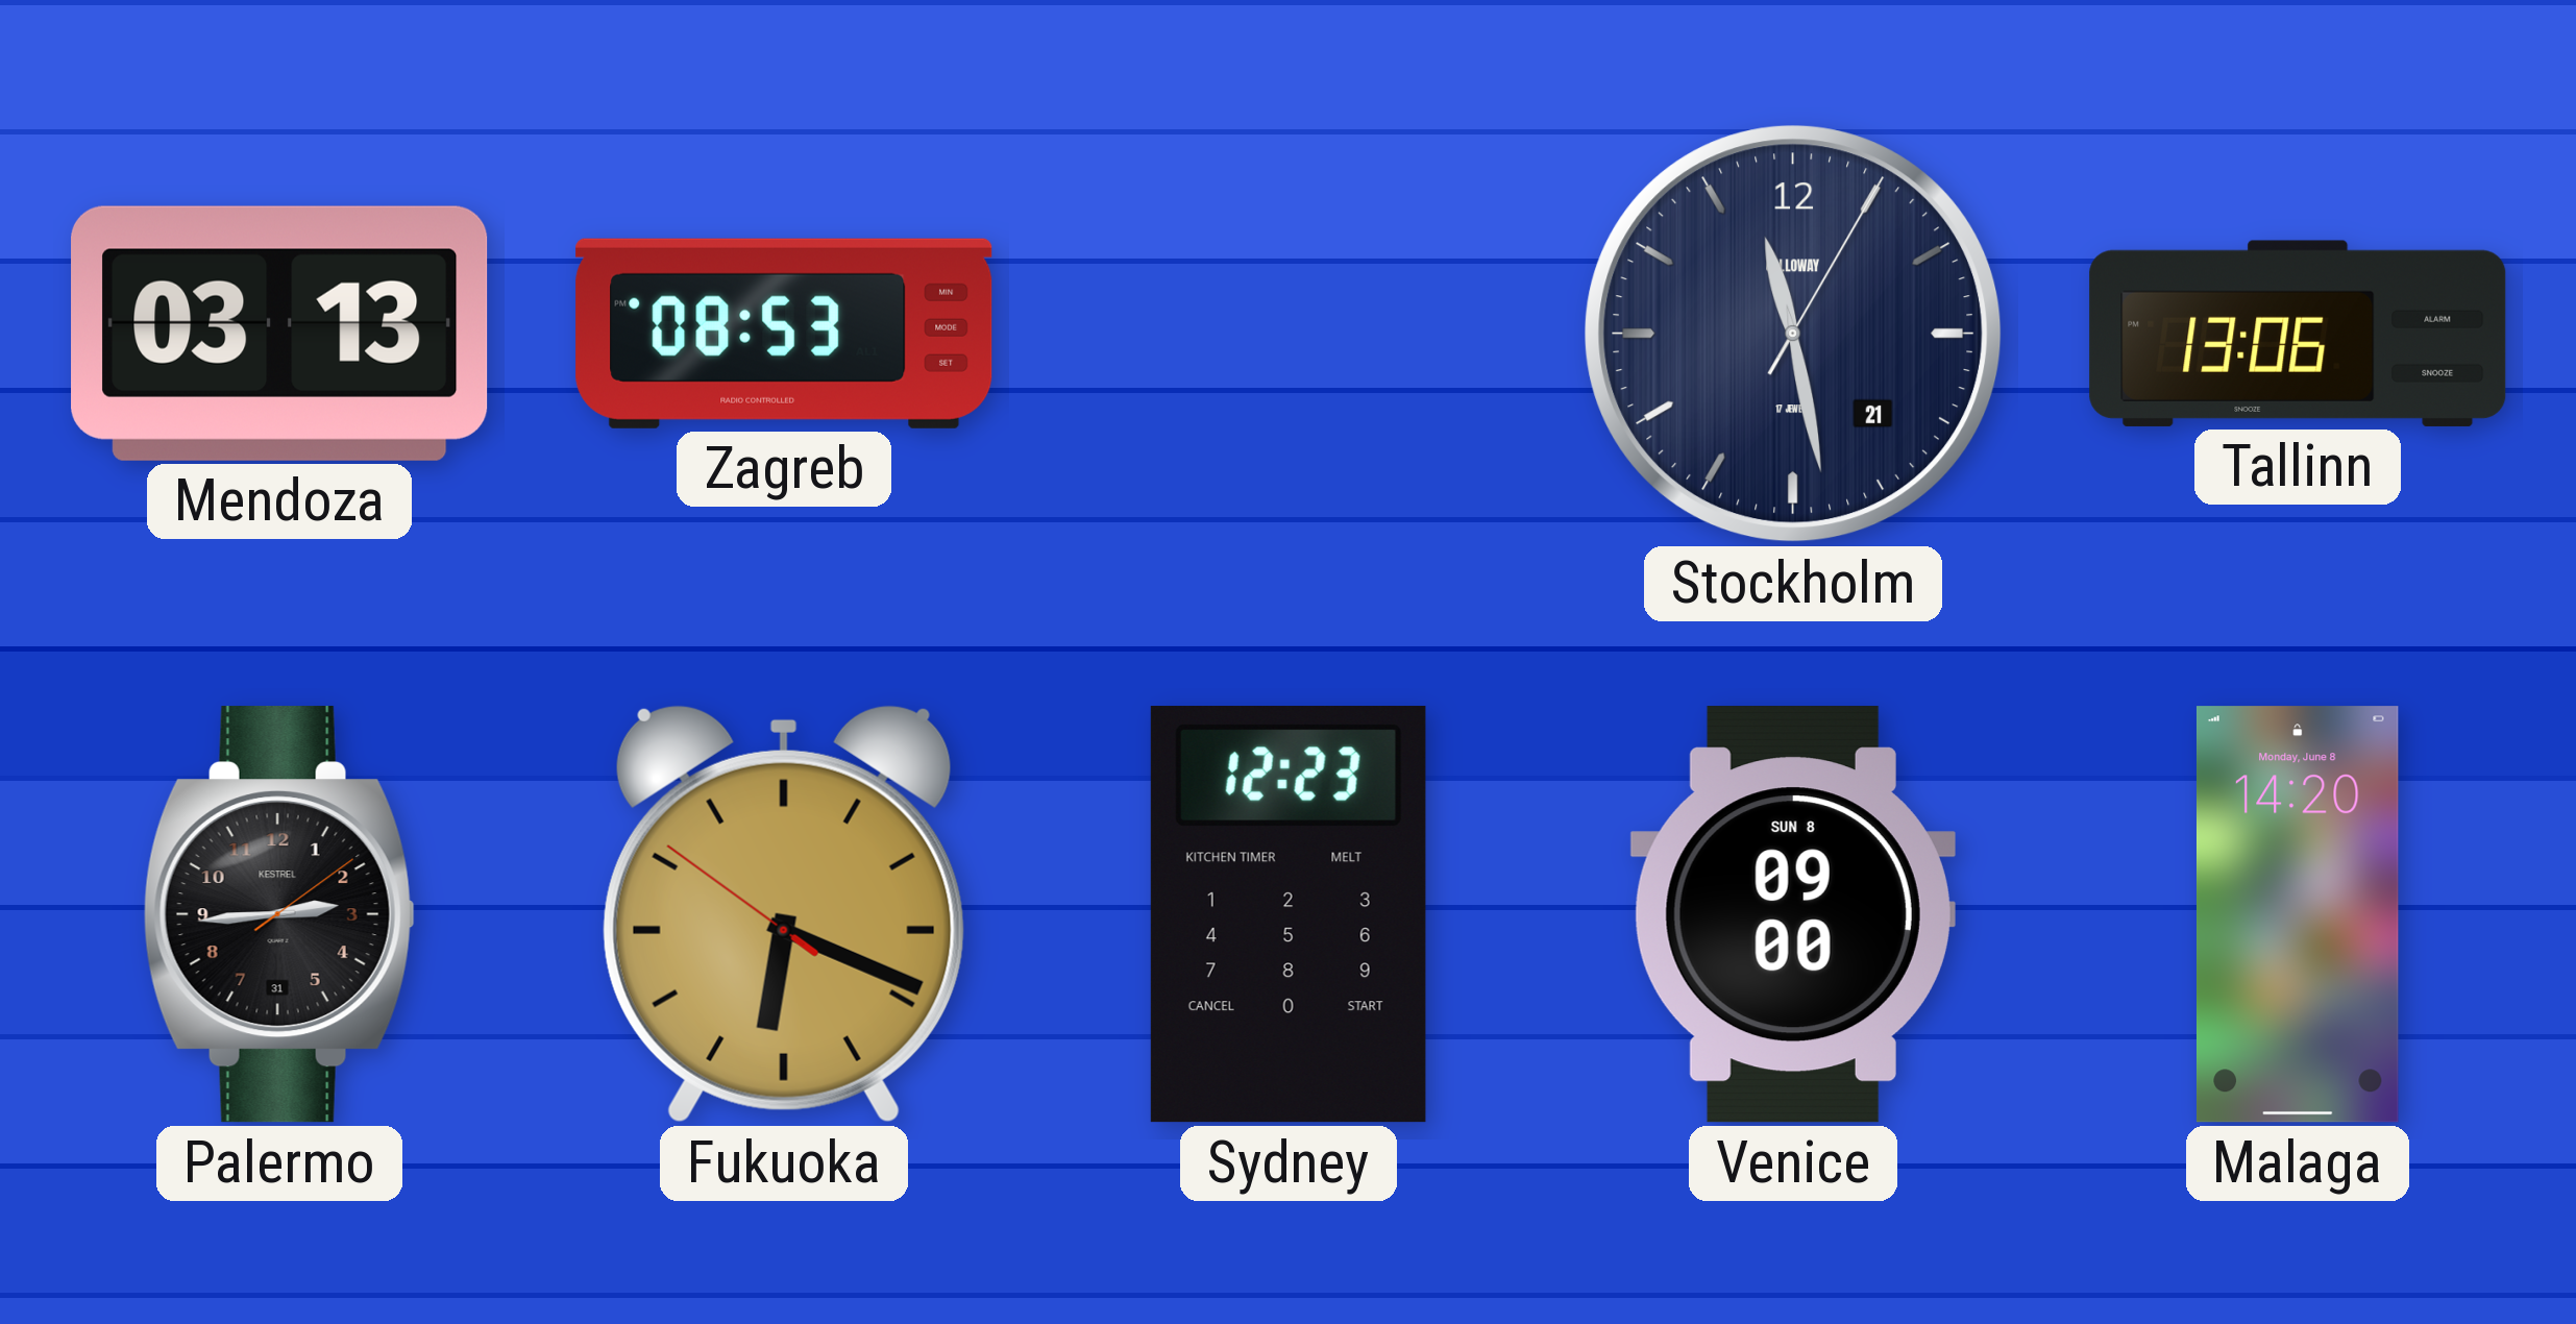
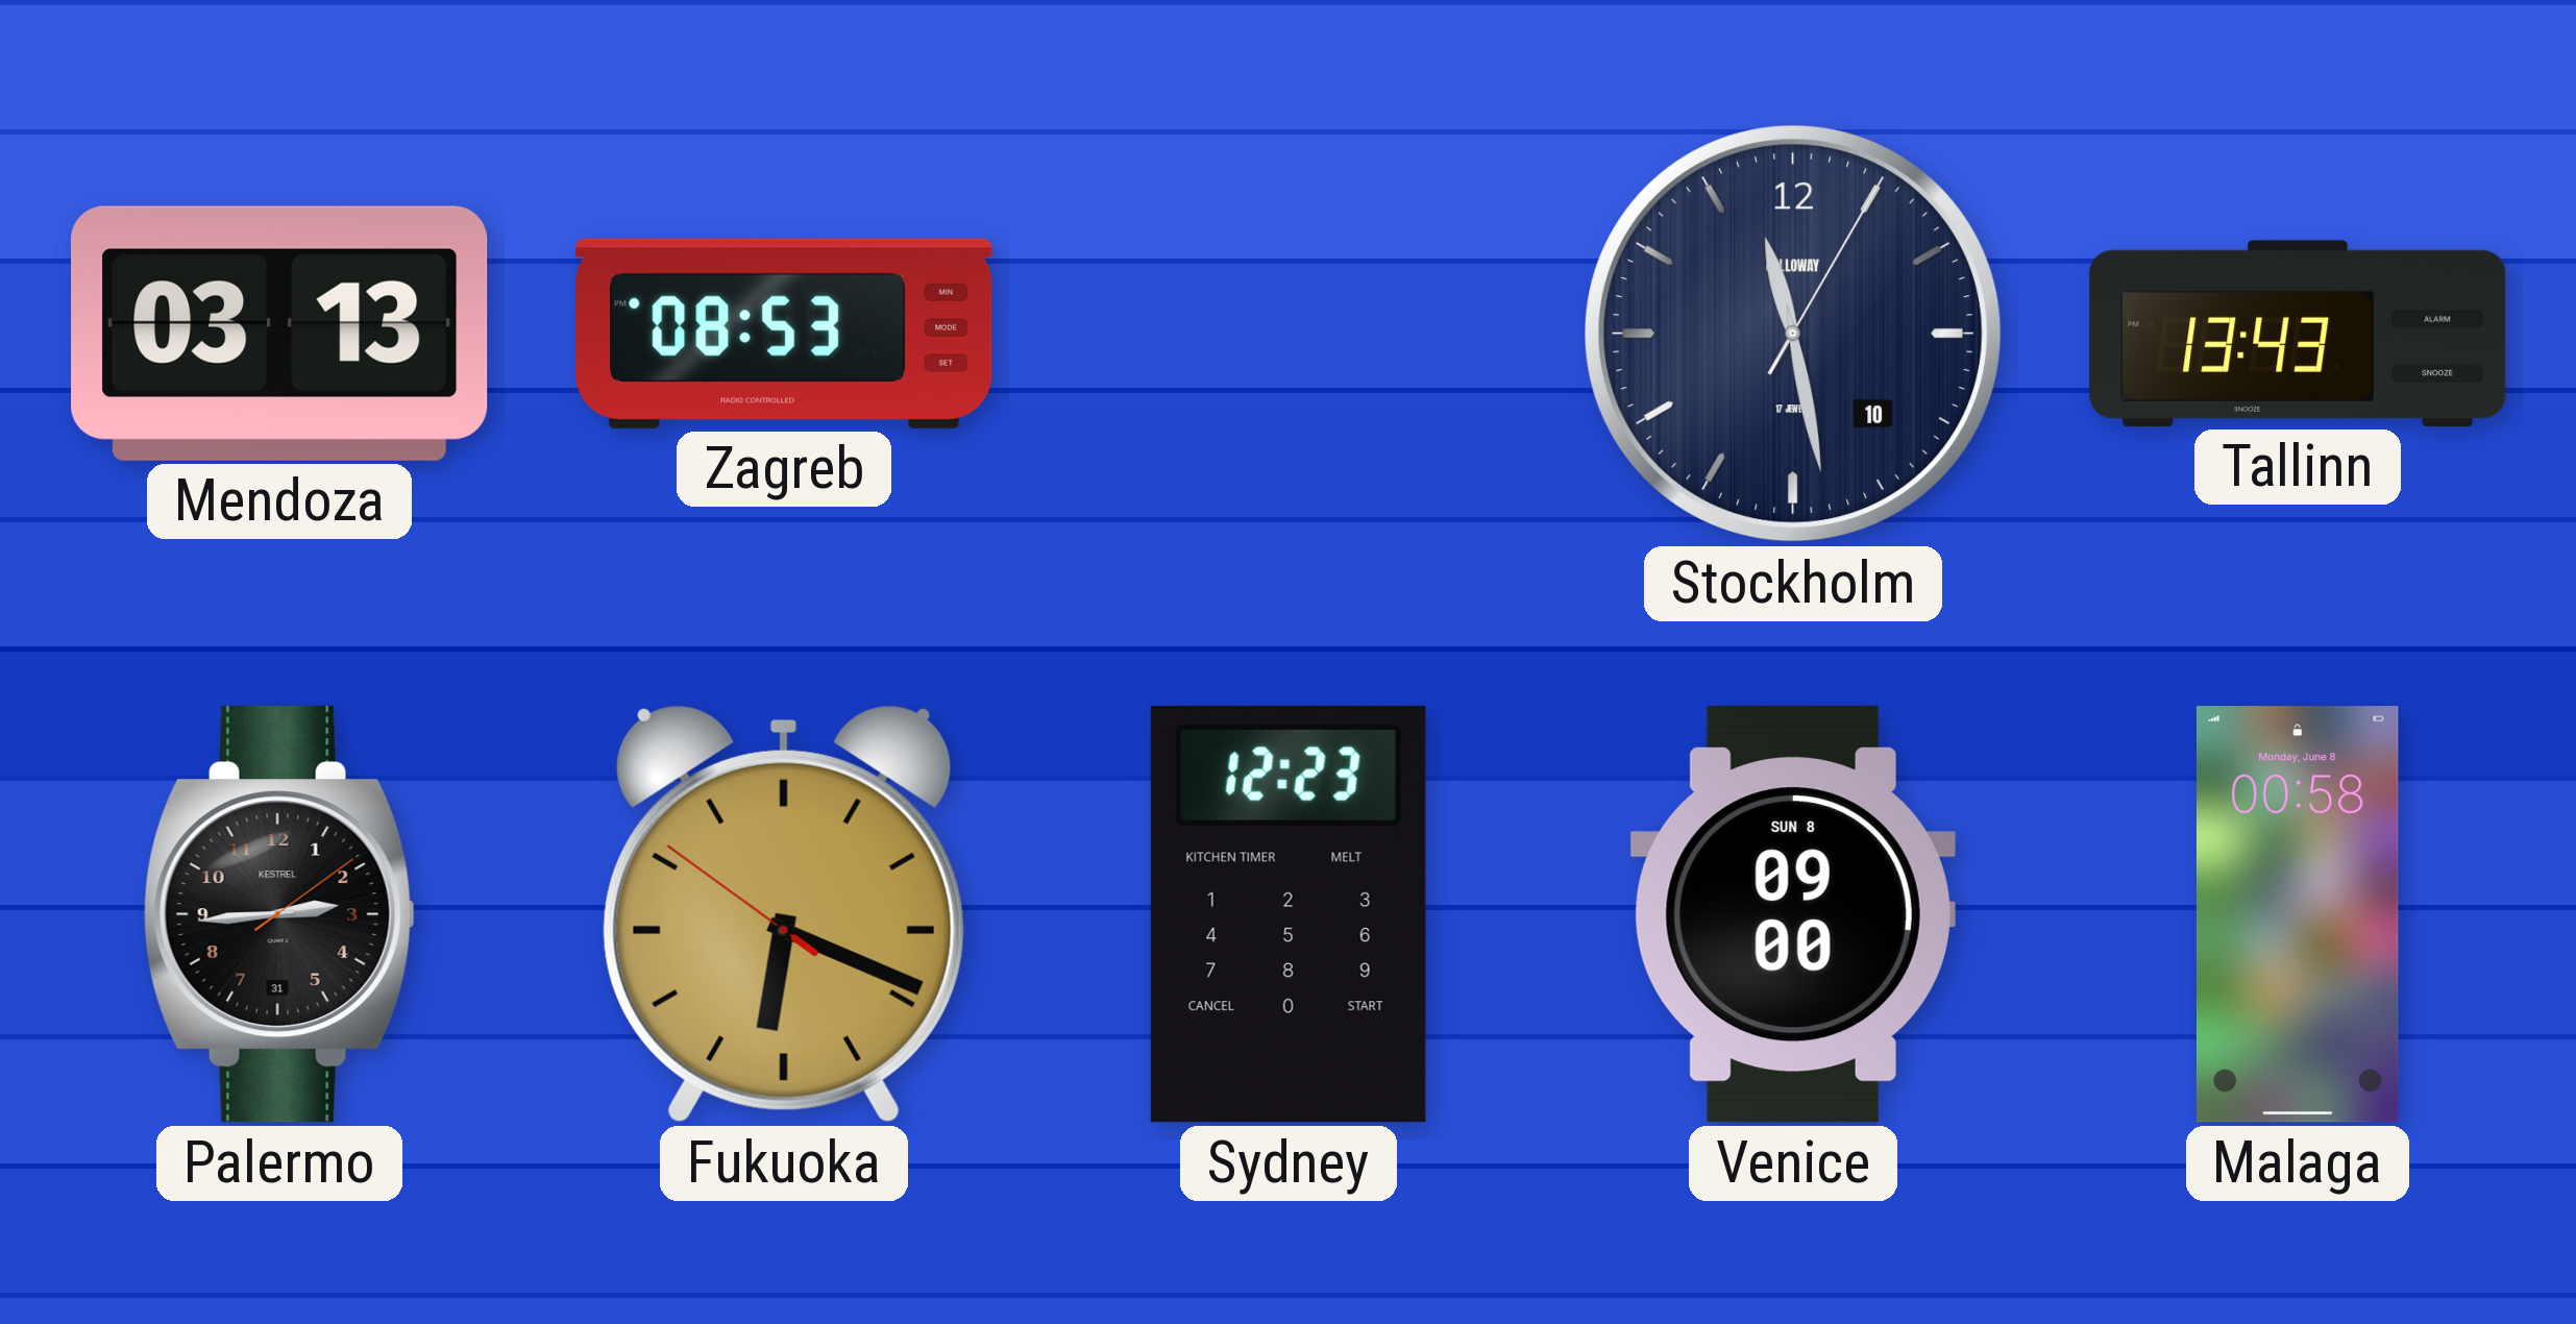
Stockholm date: 21 -> 10
Tallinn: 13:06 -> 13:43
Malaga: 14:20 -> 00:58
